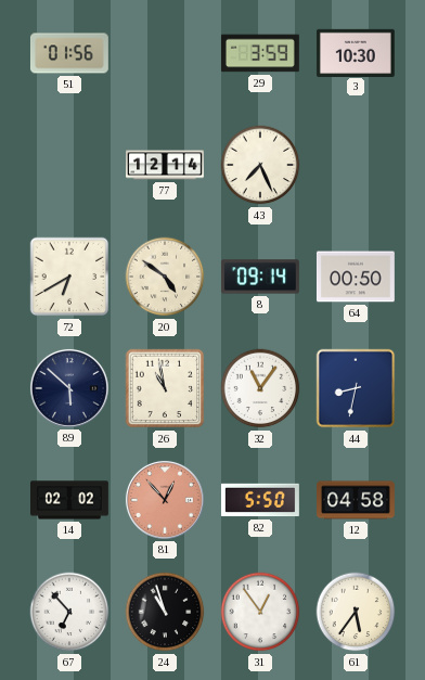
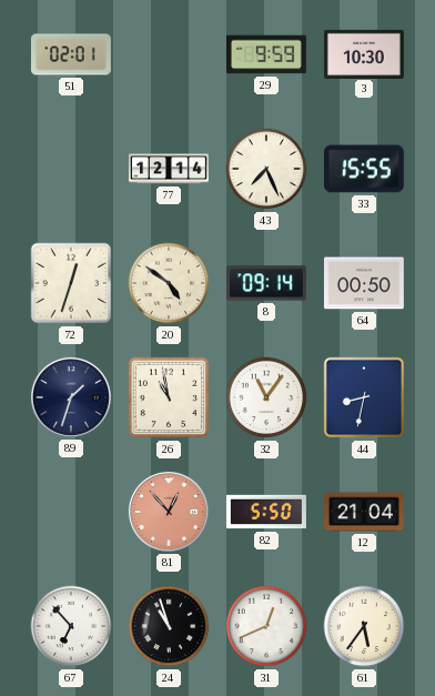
51: 01:56 -> 02:01
29: 3:59 -> 9:59
33: none -> 15:55
72: 6:40 -> 12:33
89: 5:52 -> 1:33
14: 02:02 -> none
12: 04:58 -> 21:04
31: 12:54 -> 12:41
